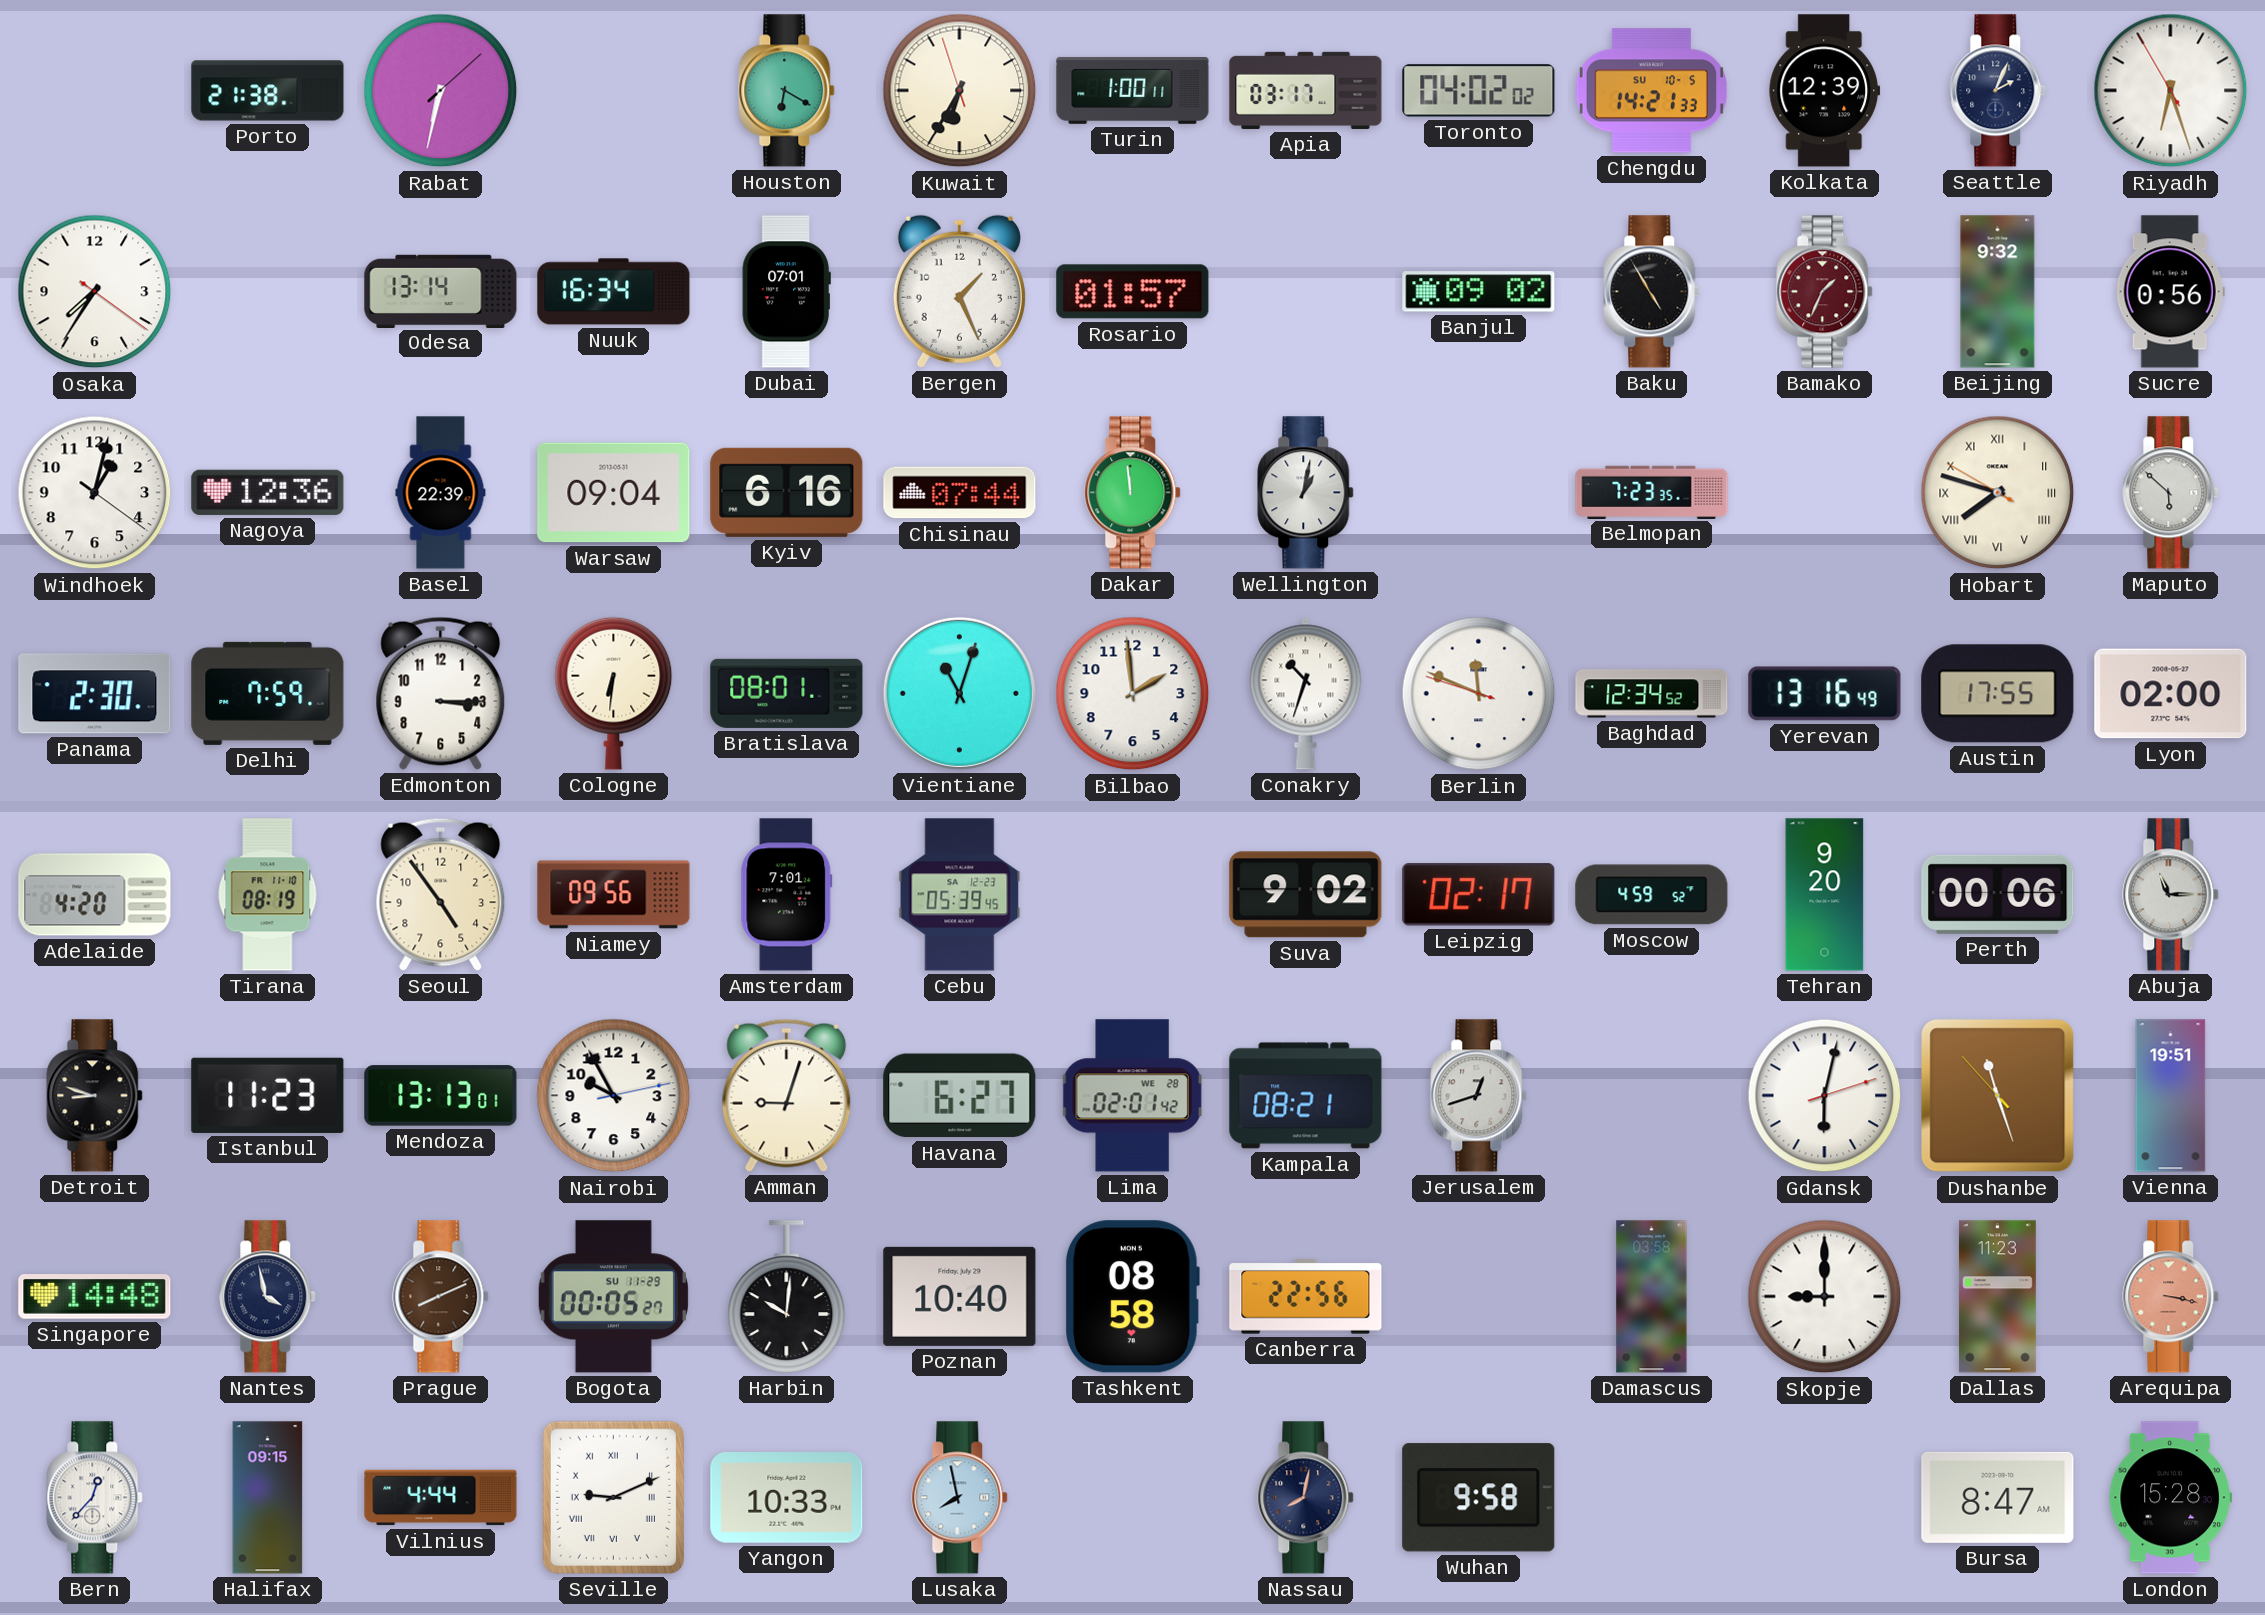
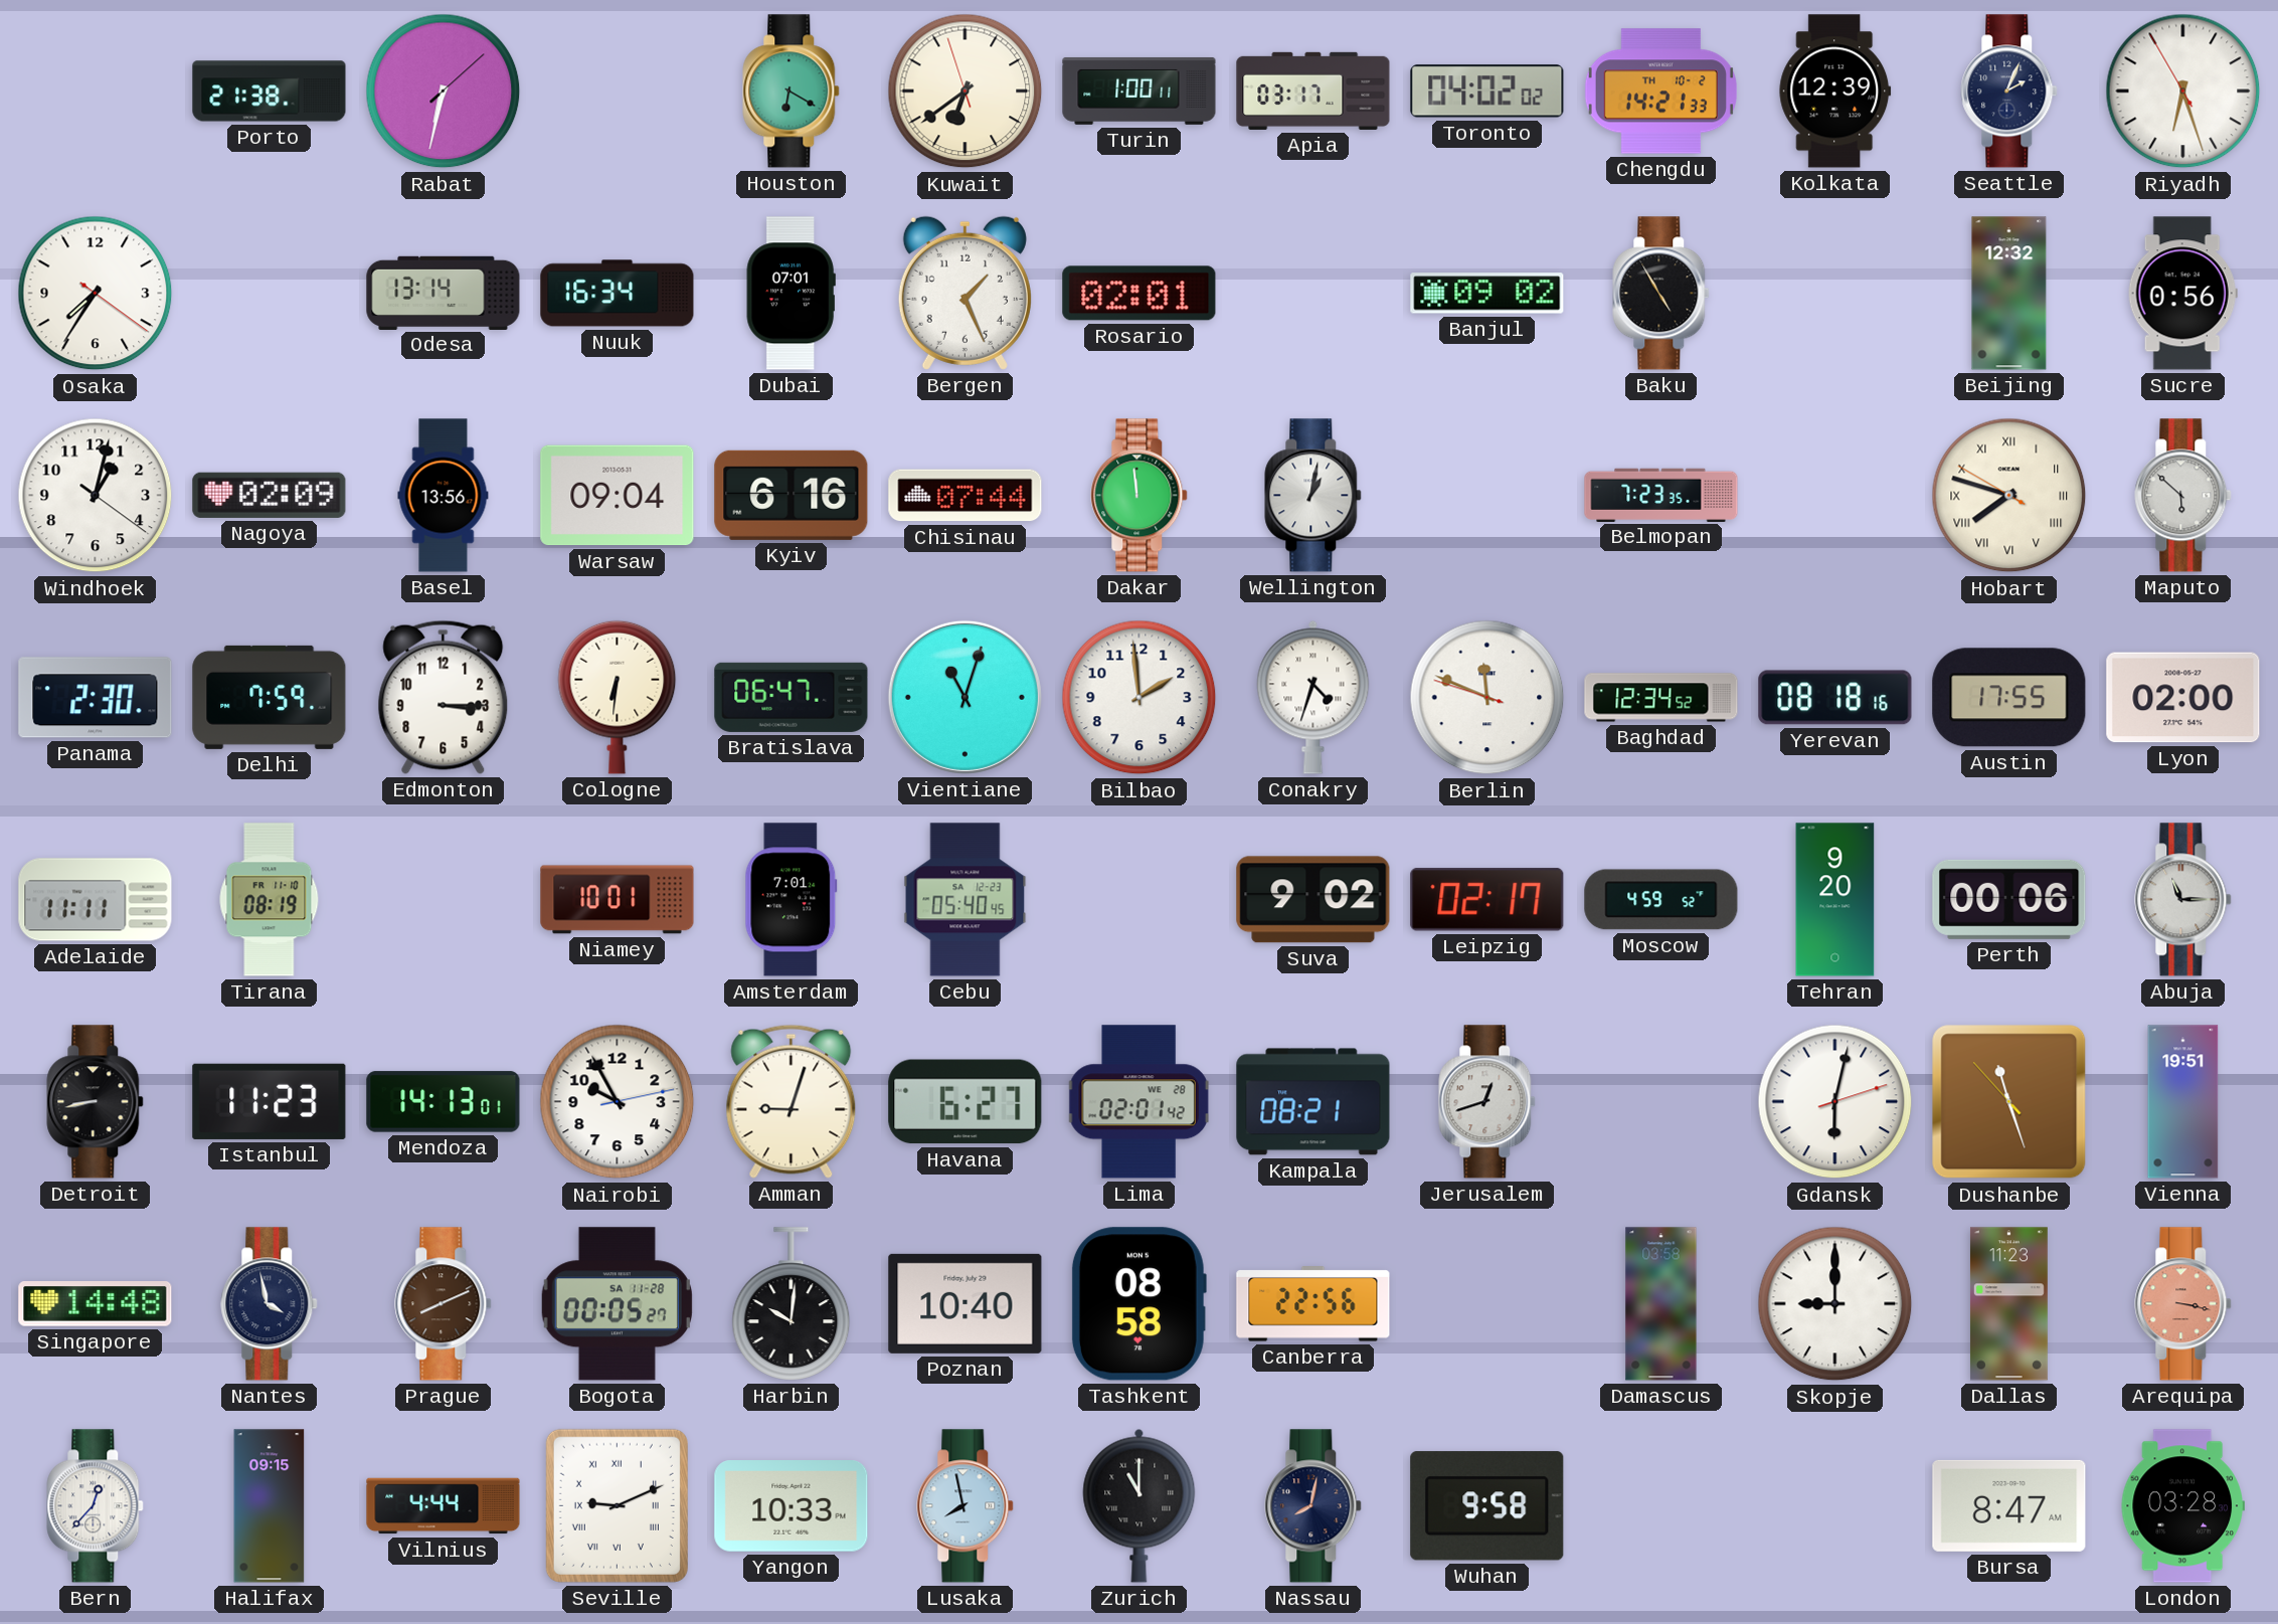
Kuwait: 6:34 -> 6:38
Chengdu date: SU 10-5 -> TH 10-2
Rosario: 01:57 -> 02:01
Bamako: 1:34 -> none
Beijing: 9:32 -> 12:32
Nagoya: 12:36 -> 02:09
Basel: 22:39 -> 13:56
Bratislava: 08:01 -> 06:47
Conakry: 10:33 -> 4:33
Yerevan: 13:16 -> 08:18
Adelaide: 4:20 -> 11:11
Seoul: 4:54 -> none
Niamey: 09:56 -> 10:01
Cebu: 05:39 -> 05:40
Detroit: 8:48 -> 8:43
Mendoza: 13:13 -> 14:13
Bogota date: SU 11-29 -> SA 11-28
Zurich: none -> 11:00
London: 15:28 -> 03:28
